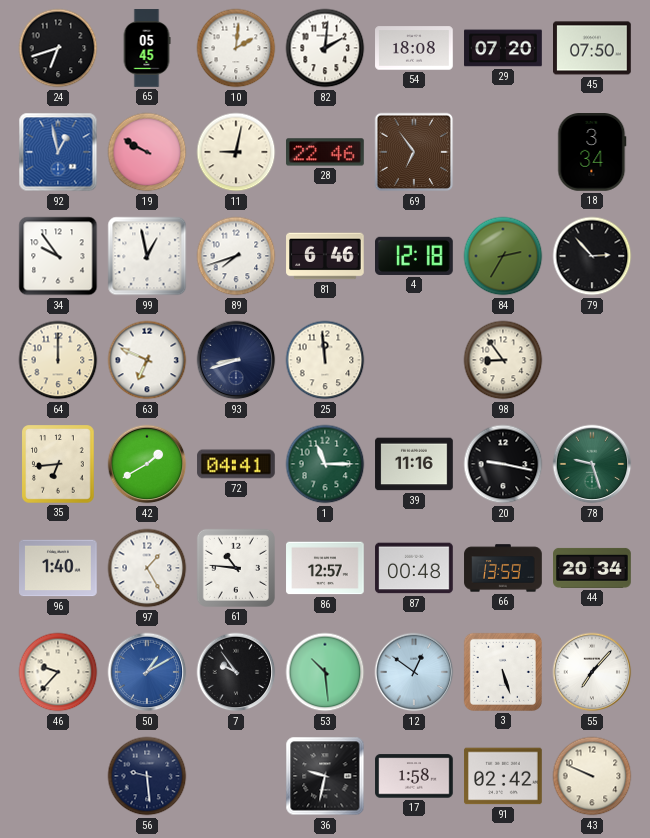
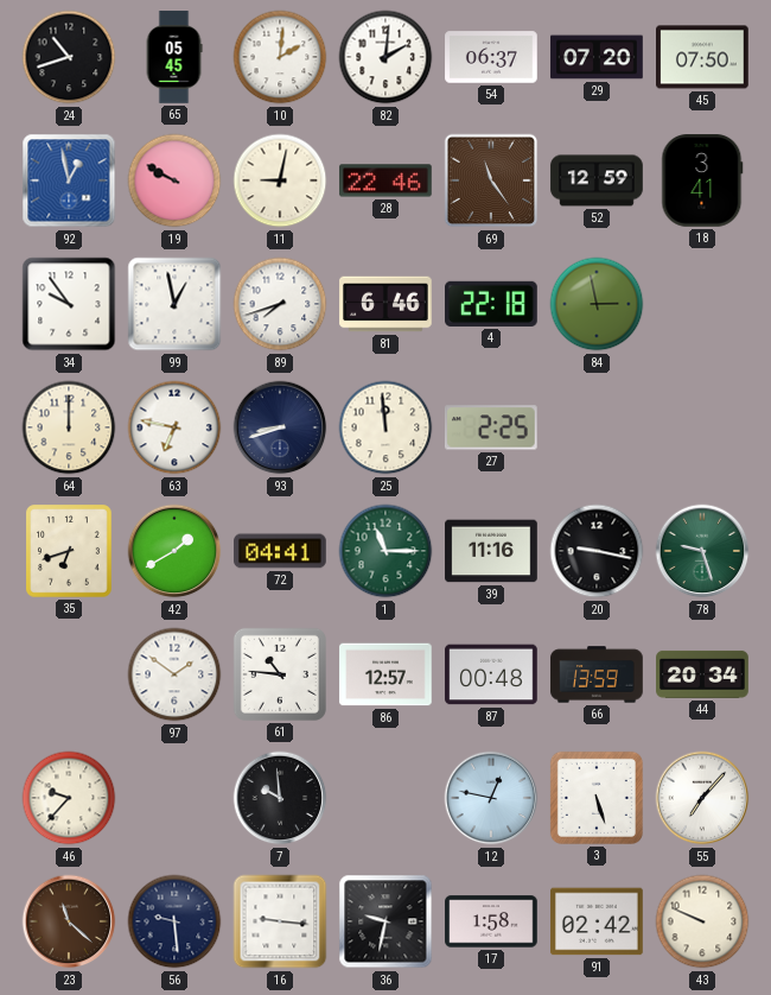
24: 6:42 -> 10:42
54: 18:08 -> 06:37
69: 6:54 -> 11:24
52: none -> 12:59
18: 3:34 -> 3:41
4: 12:18 -> 22:18
84: 2:35 -> 2:58
79: 2:53 -> none
63: 6:49 -> 6:47
27: none -> 2:25
98: 8:54 -> none
35: 6:44 -> 6:42
96: 1:40 -> none
97: 1:25 -> 1:51
50: 1:10 -> none
7: 9:54 -> 9:59
53: 10:29 -> none
12: 12:51 -> 12:47
23: none -> 11:22
16: none -> 9:16
